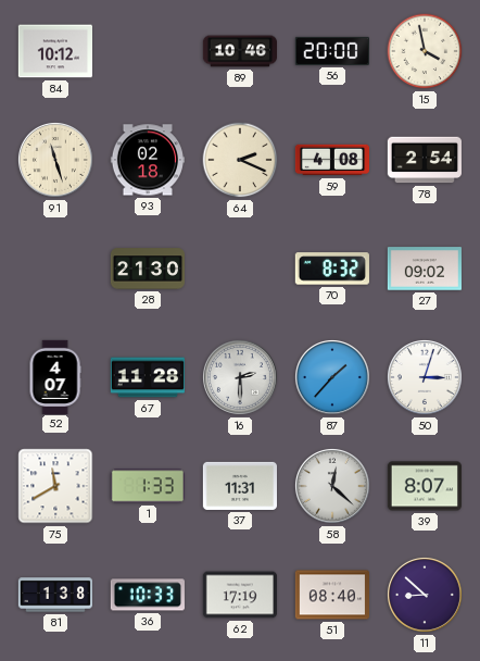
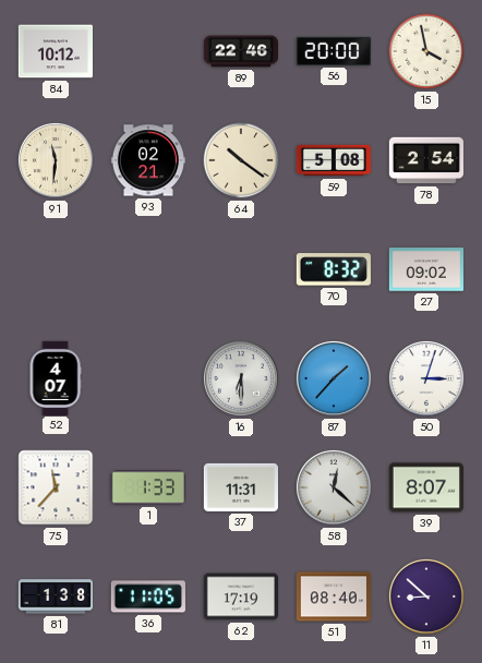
89: 10:46 -> 22:46
91: 11:27 -> 11:31
93: 02:18 -> 02:21
64: 2:19 -> 10:21
59: 4:08 -> 5:08
28: 21:30 -> none
67: 11:28 -> none
16: 2:30 -> 6:30
75: 11:40 -> 11:37
36: 10:33 -> 11:05
